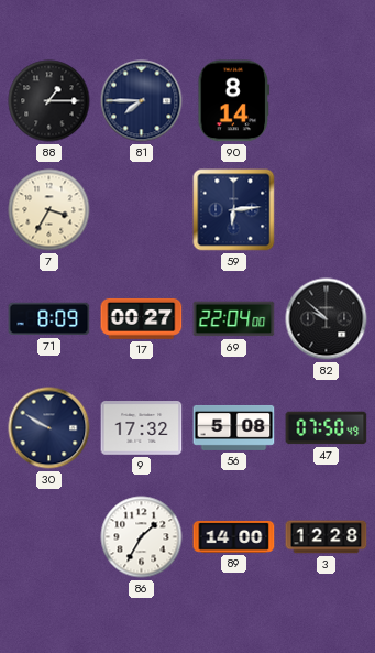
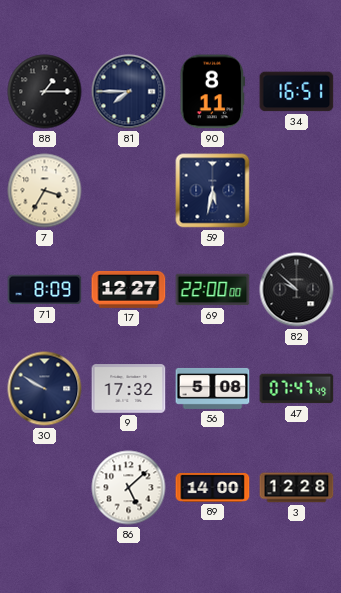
90: 8:14 -> 8:11
34: none -> 16:51
59: 6:14 -> 5:32
17: 00:27 -> 12:27
69: 22:04 -> 22:00
47: 07:50 -> 07:47
86: 1:35 -> 5:08
